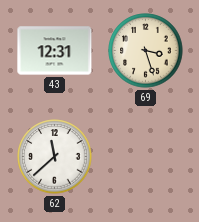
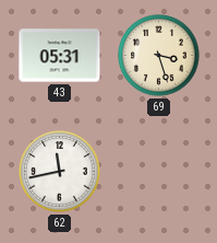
43: 12:31 -> 05:31
62: 11:38 -> 11:43
